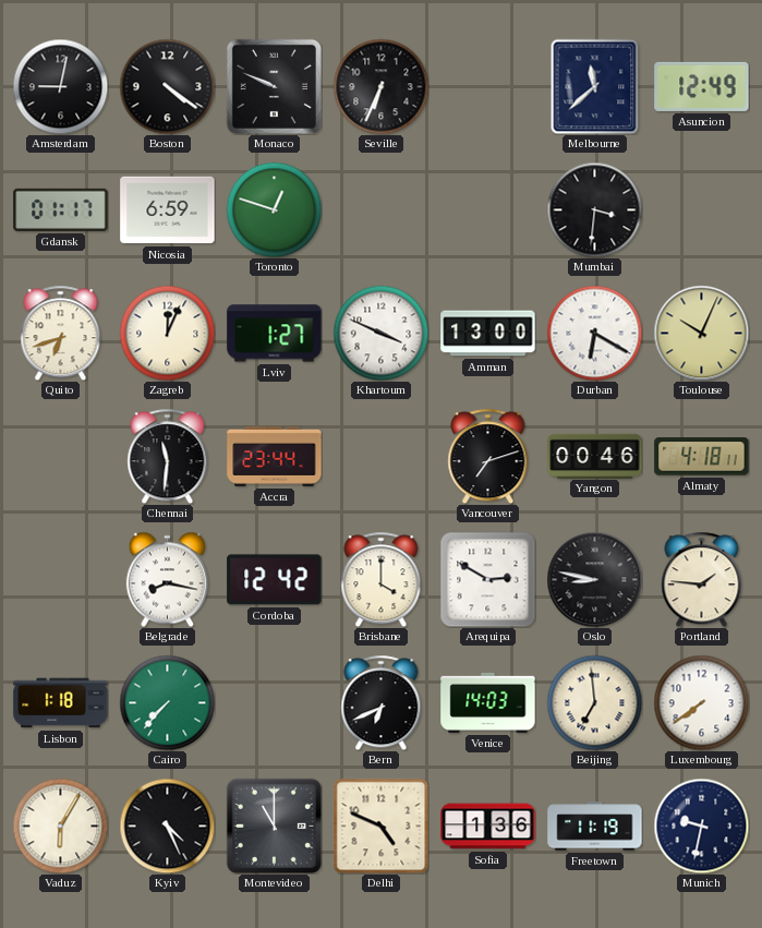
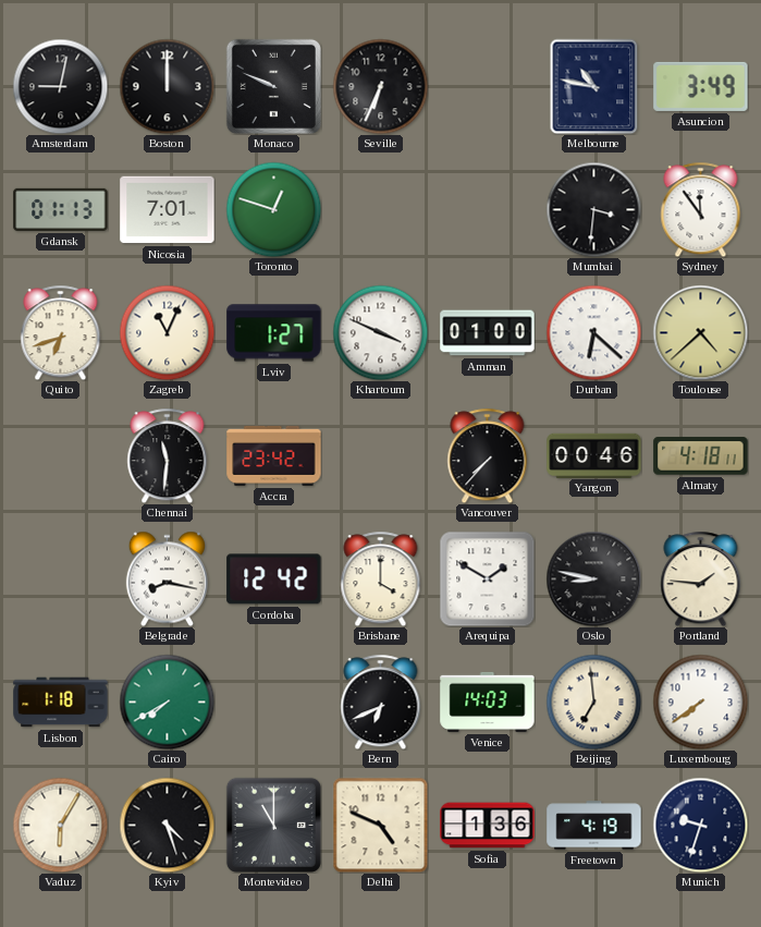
Boston: 4:21 -> 12:00
Melbourne: 11:38 -> 10:47
Asuncion: 12:49 -> 3:49
Gdansk: 01:17 -> 01:13
Nicosia: 6:59 -> 7:01
Sydney: none -> 11:54
Zagreb: 12:04 -> 11:04
Amman: 13:00 -> 01:00
Durban: 6:20 -> 6:22
Toulouse: 10:04 -> 4:38
Accra: 23:44 -> 23:42
Vancouver: 7:12 -> 7:37
Arequipa: 2:50 -> 1:50
Cairo: 7:37 -> 7:40
Kyiv: 4:26 -> 4:27
Freetown: 11:19 -> 4:19
Munich: 9:32 -> 9:33
